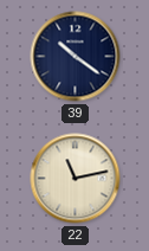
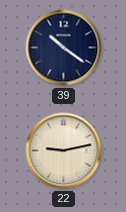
22: 11:13 -> 9:13
